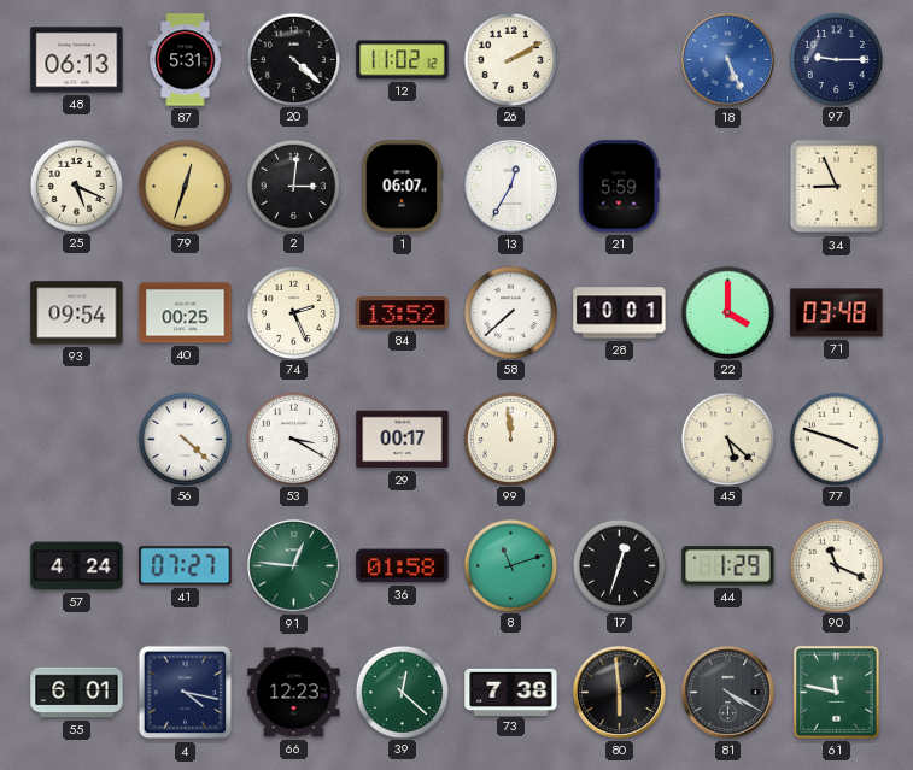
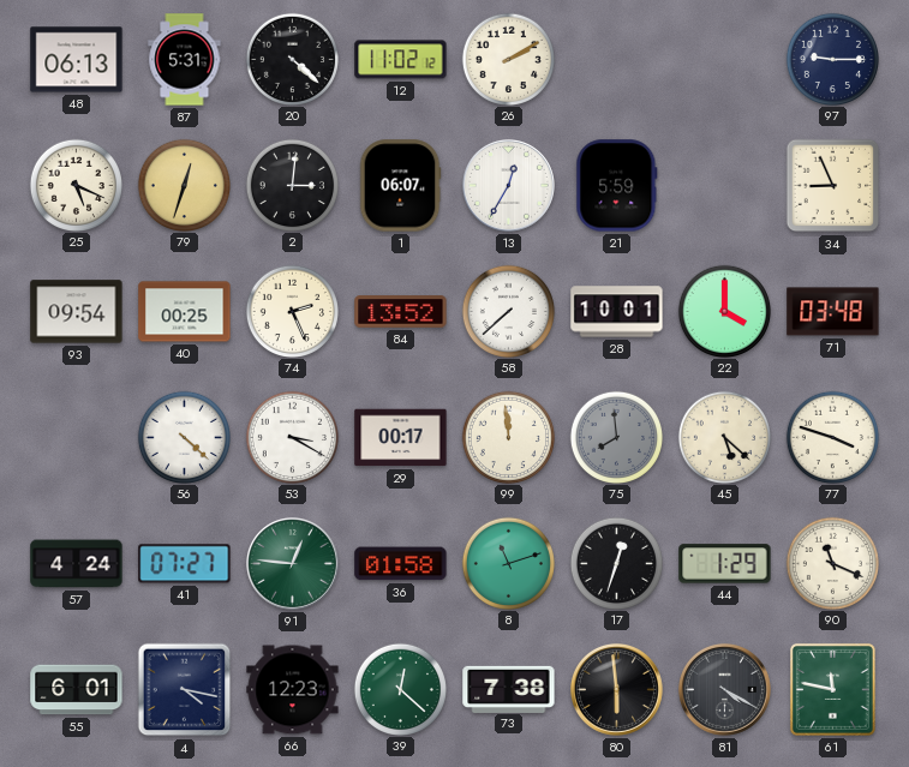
18: 5:26 -> none
75: none -> 7:59
